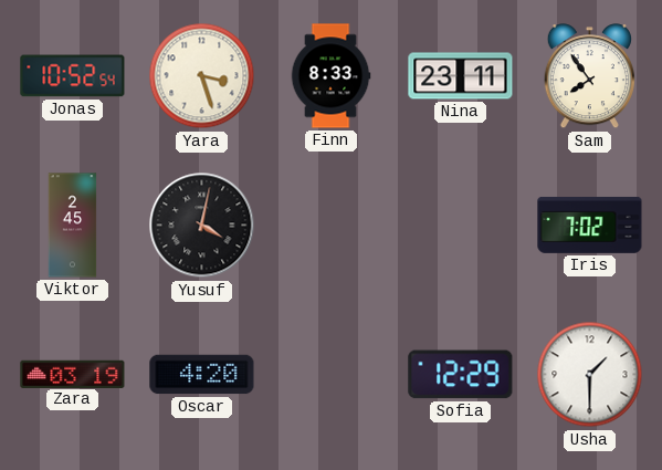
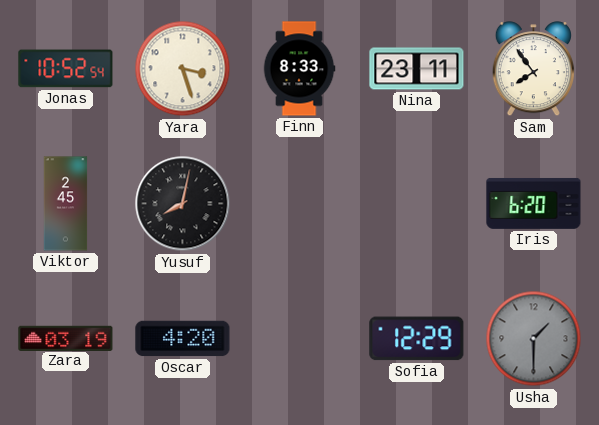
Yusuf: 4:02 -> 8:02
Iris: 7:02 -> 6:20
Usha dial: white -> grey
